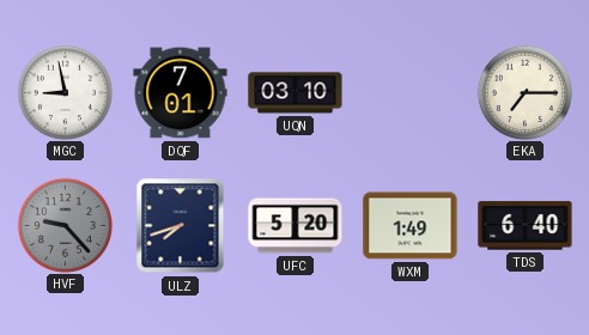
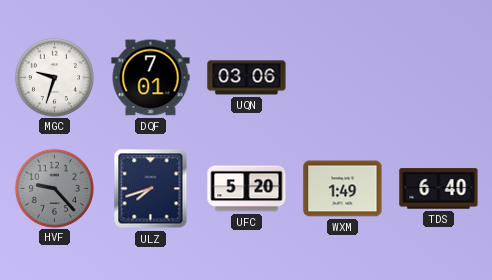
MGC: 8:58 -> 9:33
UQN: 03:10 -> 03:06
EKA: 7:15 -> none
